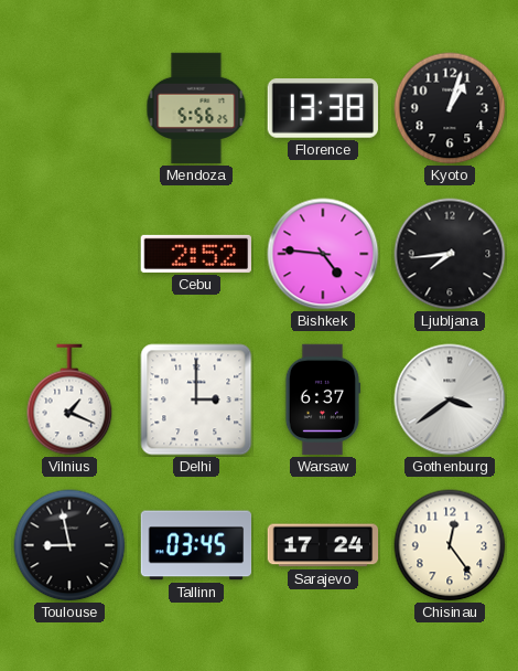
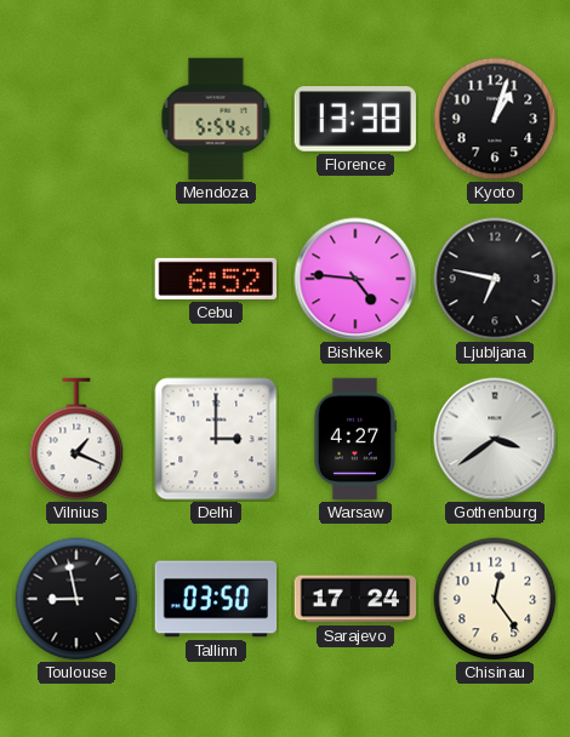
Mendoza: 5:56 -> 5:54
Cebu: 2:52 -> 6:52
Ljubljana: 7:44 -> 6:47
Warsaw: 6:37 -> 4:27
Tallinn: 03:45 -> 03:50
